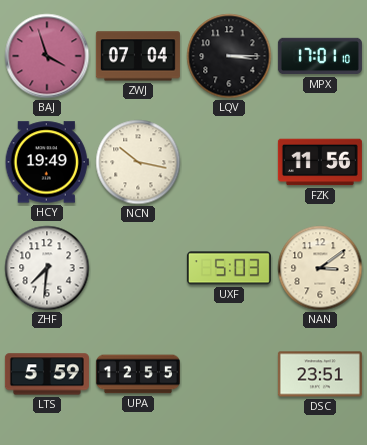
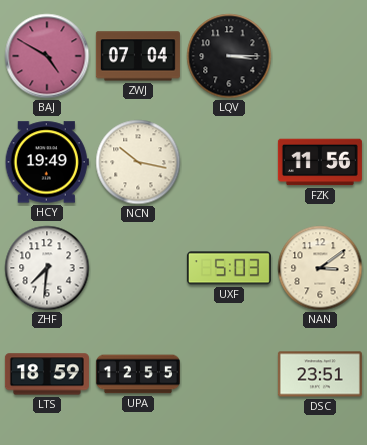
BAJ: 3:57 -> 4:50
MPX: 17:01 -> none
LTS: 5:59 -> 18:59
